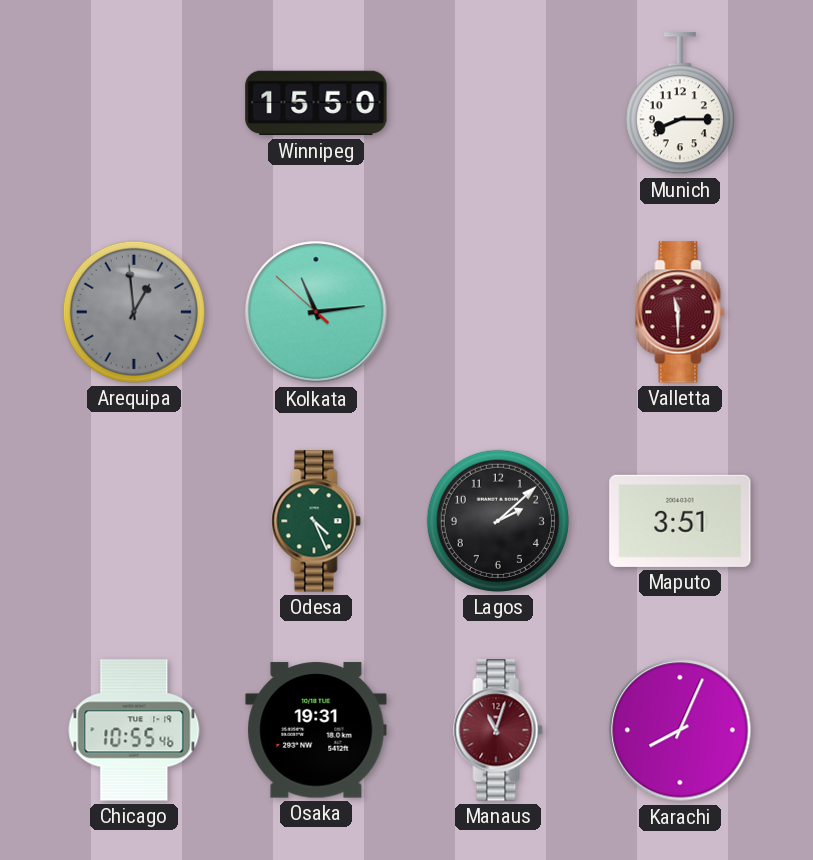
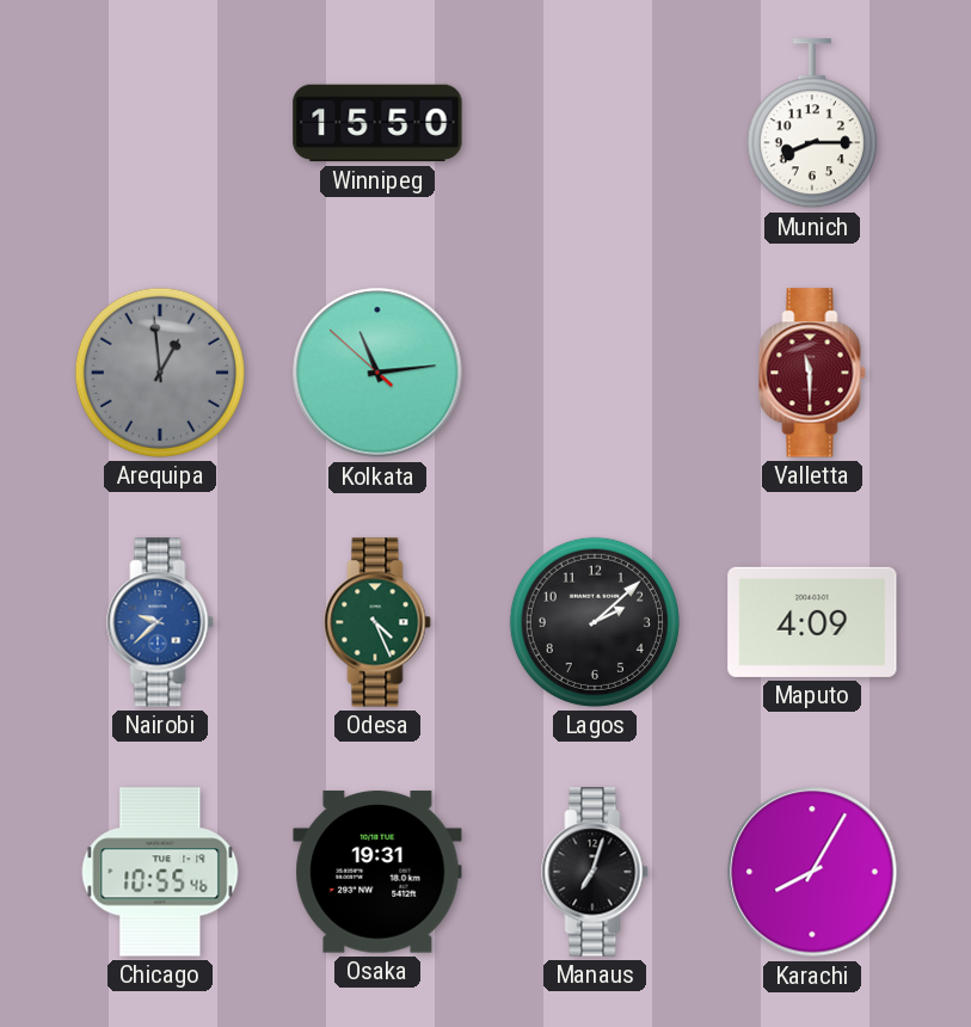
Nairobi: none -> 9:38
Maputo: 3:51 -> 4:09
Manaus: 11:03 -> 7:03
Manaus dial: burgundy -> black
Karachi: 8:04 -> 8:05
